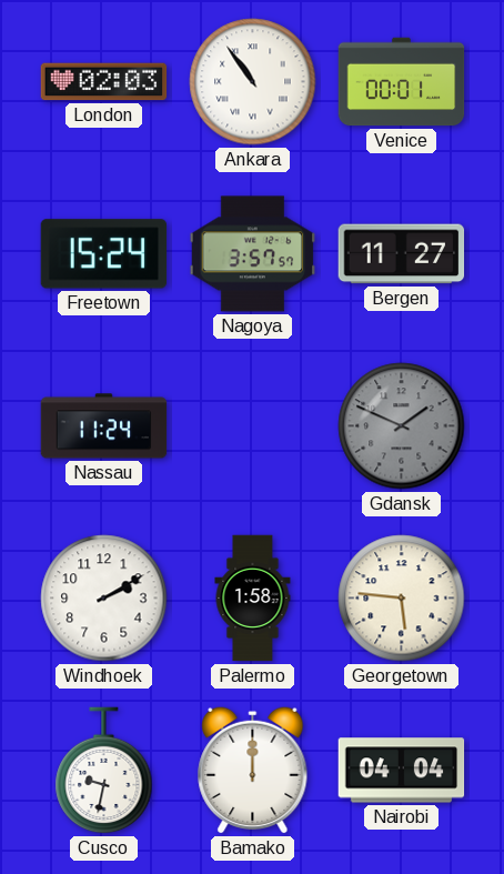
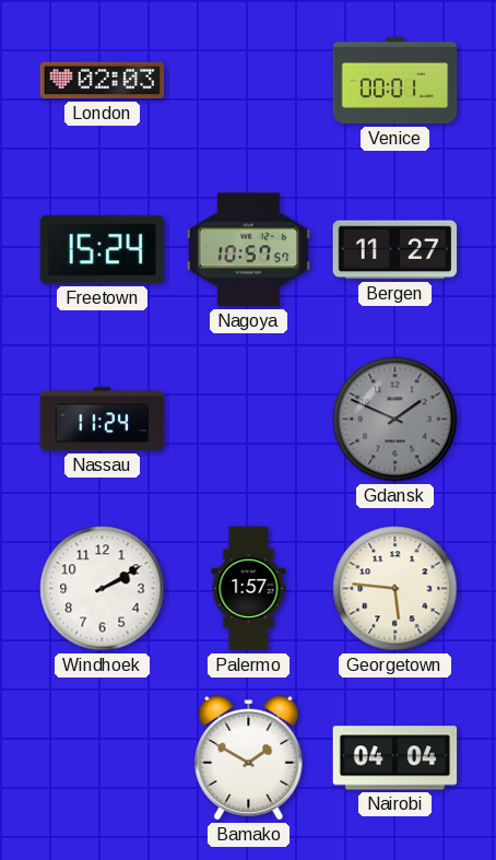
Ankara: 10:54 -> none
Nagoya: 3:57 -> 10:57
Palermo: 1:58 -> 1:57
Cusco: 9:32 -> none
Bamako: 12:00 -> 1:50
